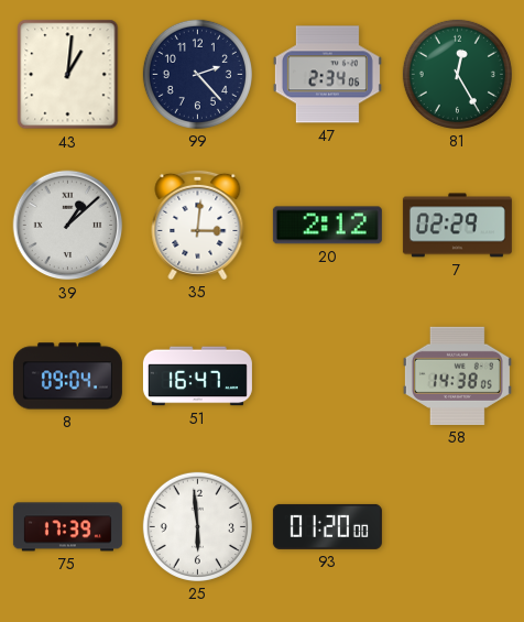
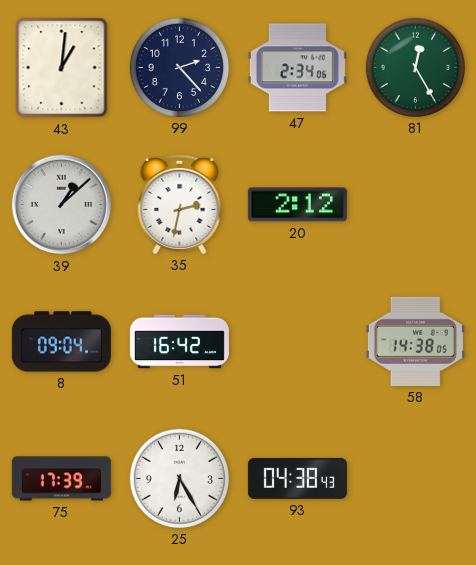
35: 3:01 -> 2:32
7: 02:29 -> none
51: 16:47 -> 16:42
25: 5:59 -> 6:25
93: 01:20 -> 04:38
